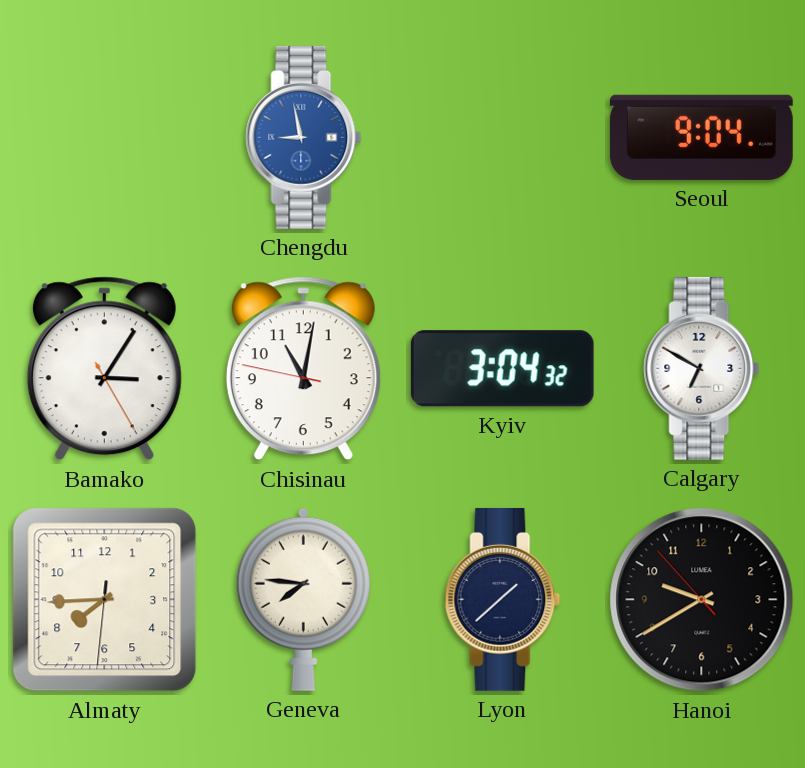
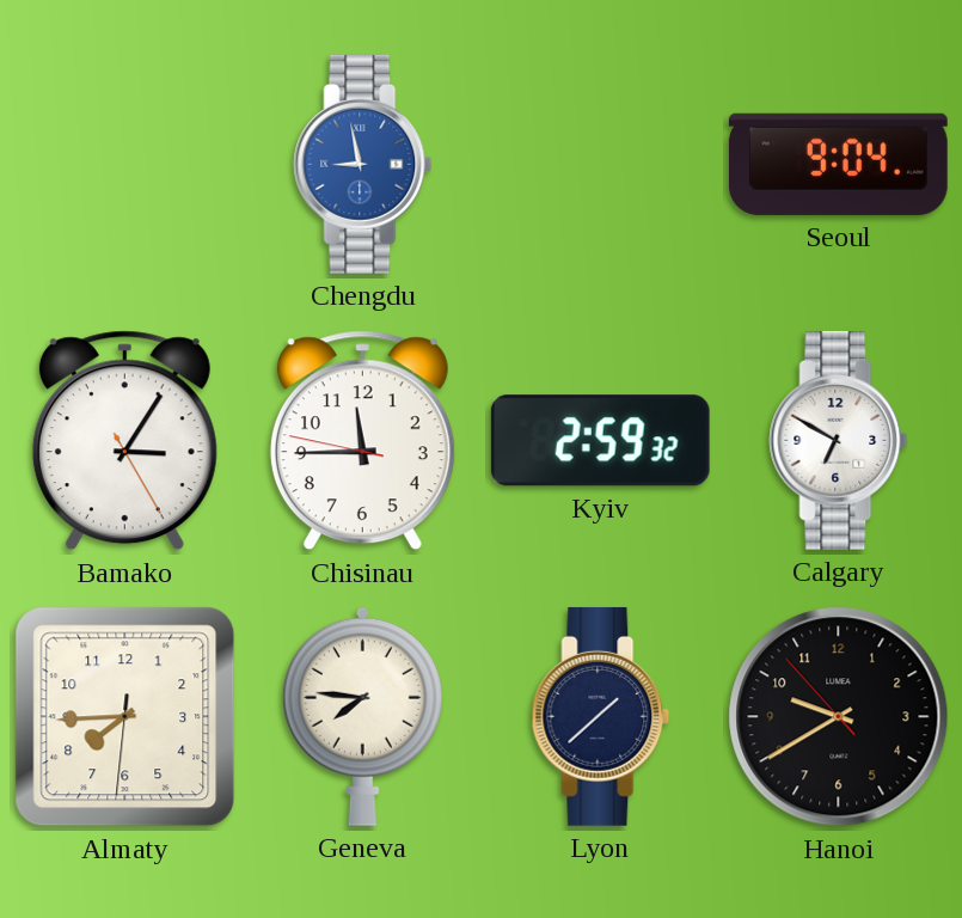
Chisinau: 11:01 -> 11:44
Kyiv: 3:04 -> 2:59
